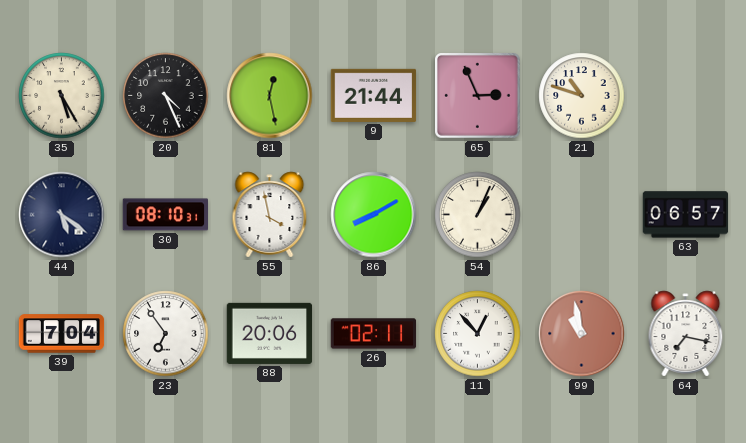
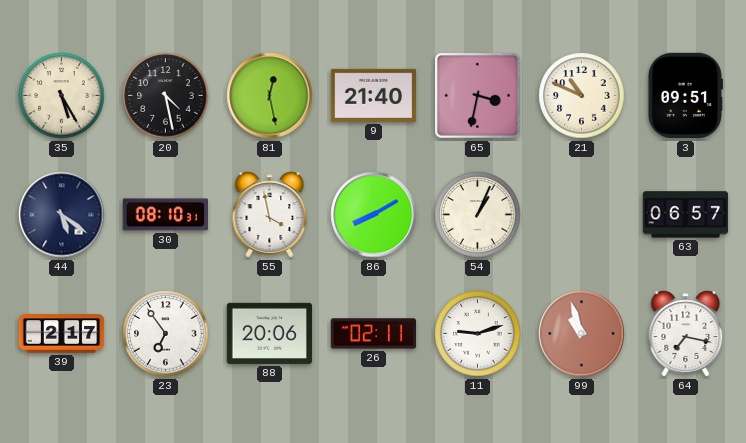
20: 4:26 -> 4:28
9: 21:44 -> 21:40
65: 2:56 -> 3:32
21: 10:48 -> 10:49
3: none -> 09:51
39: 7:04 -> 2:17
11: 12:53 -> 9:12
99: 10:58 -> 10:57
